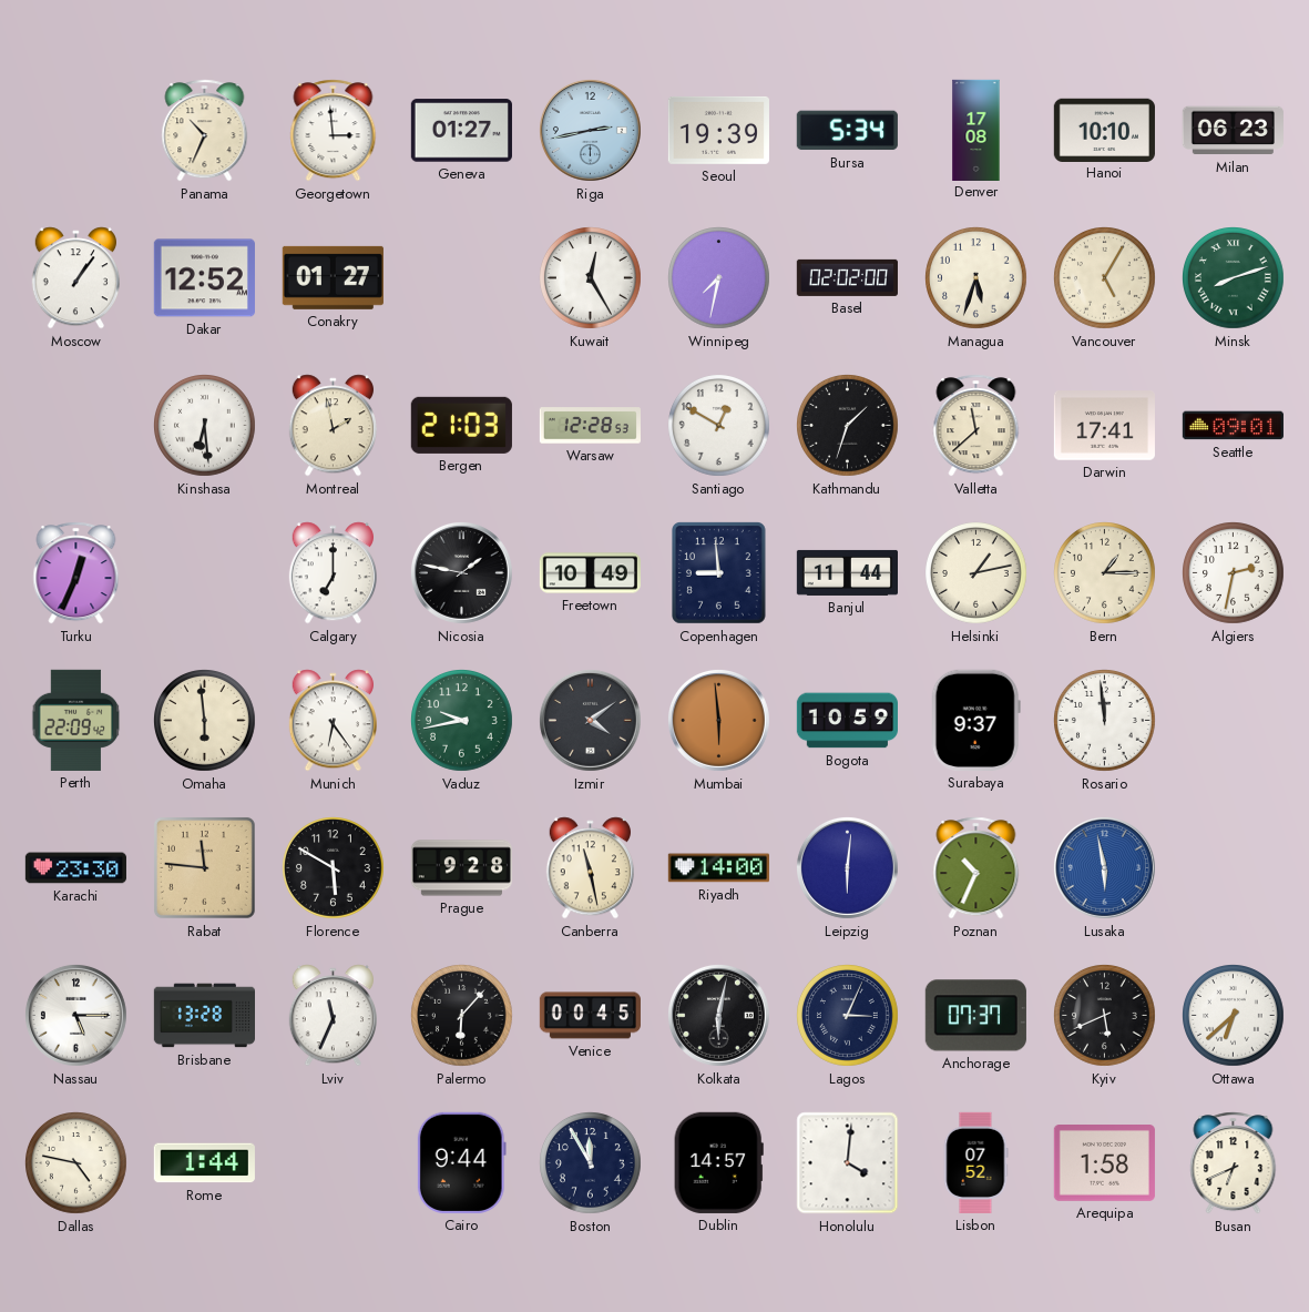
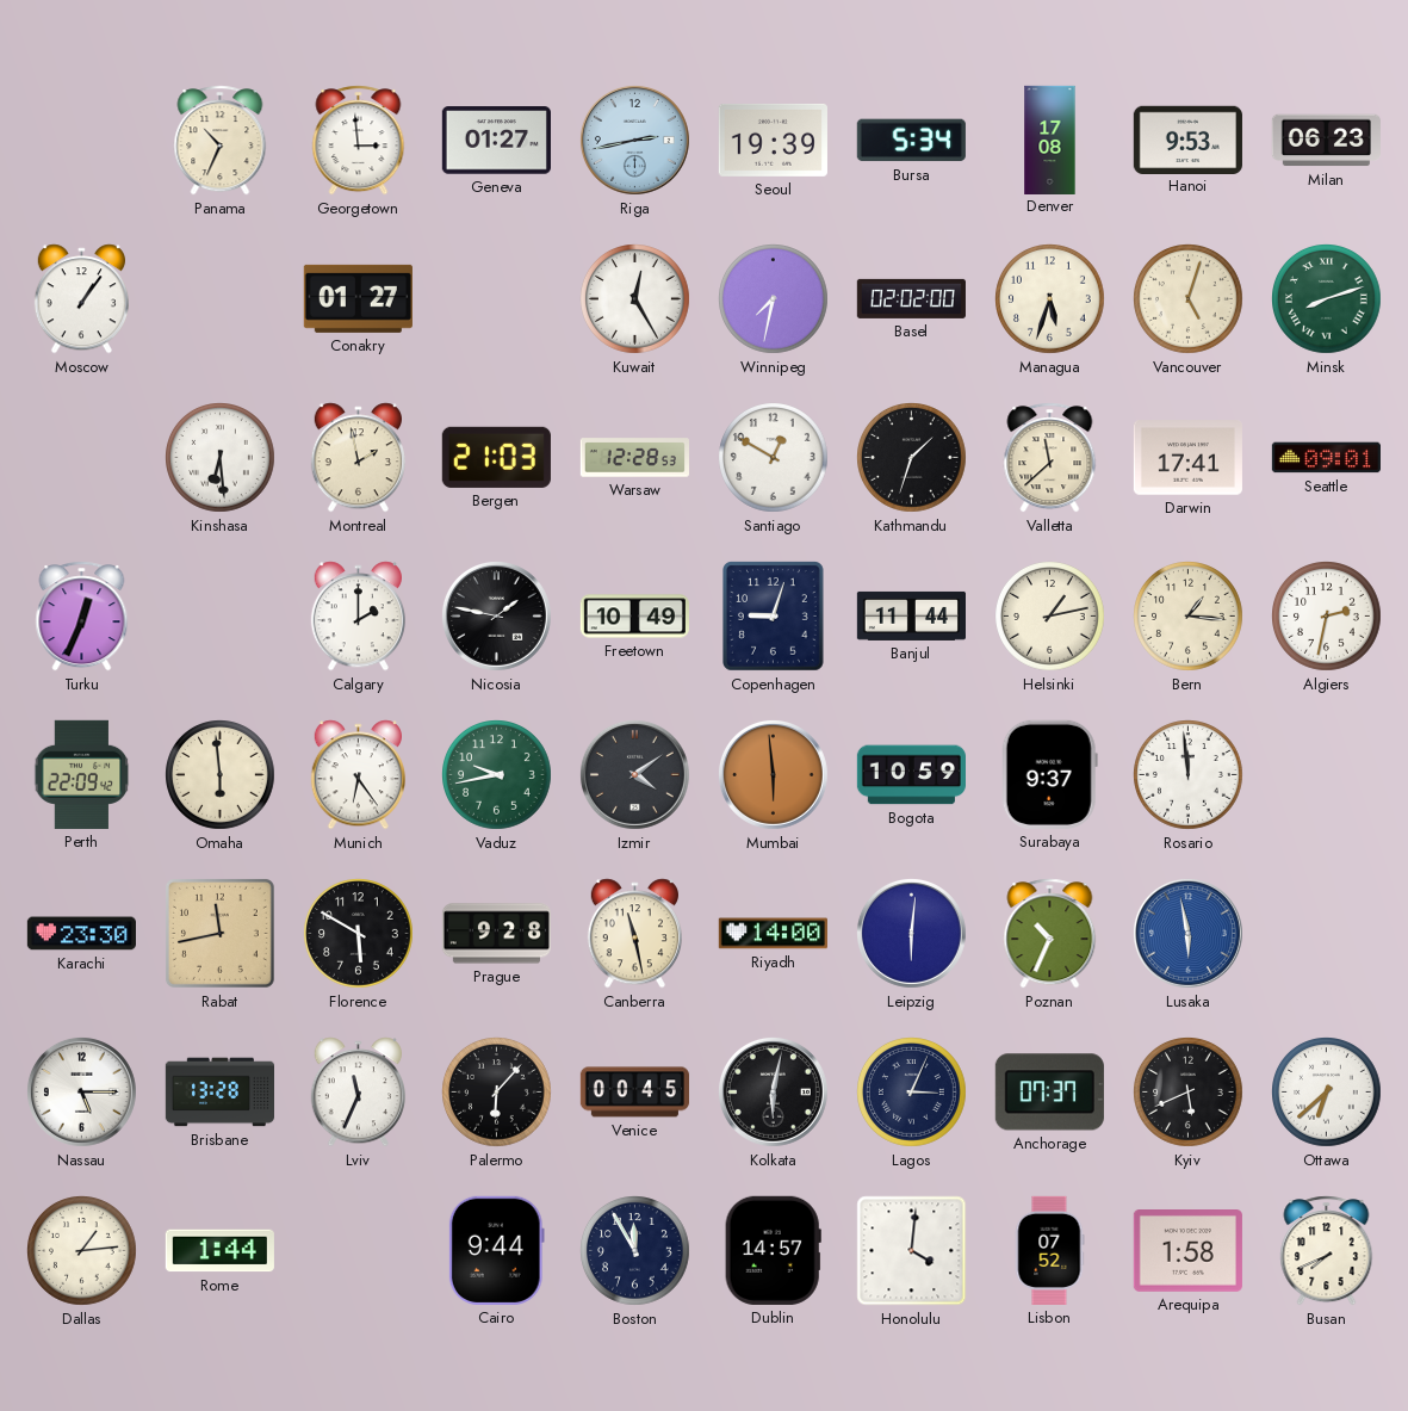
Hanoi: 10:10 -> 9:53
Dakar: 12:52 -> none
Vancouver: 5:05 -> 5:03
Calgary: 7:00 -> 2:00
Copenhagen: 8:59 -> 9:03
Bern: 1:15 -> 1:16
Rabat: 11:46 -> 11:43
Dallas: 4:47 -> 1:14
Busan: 6:41 -> 7:41
